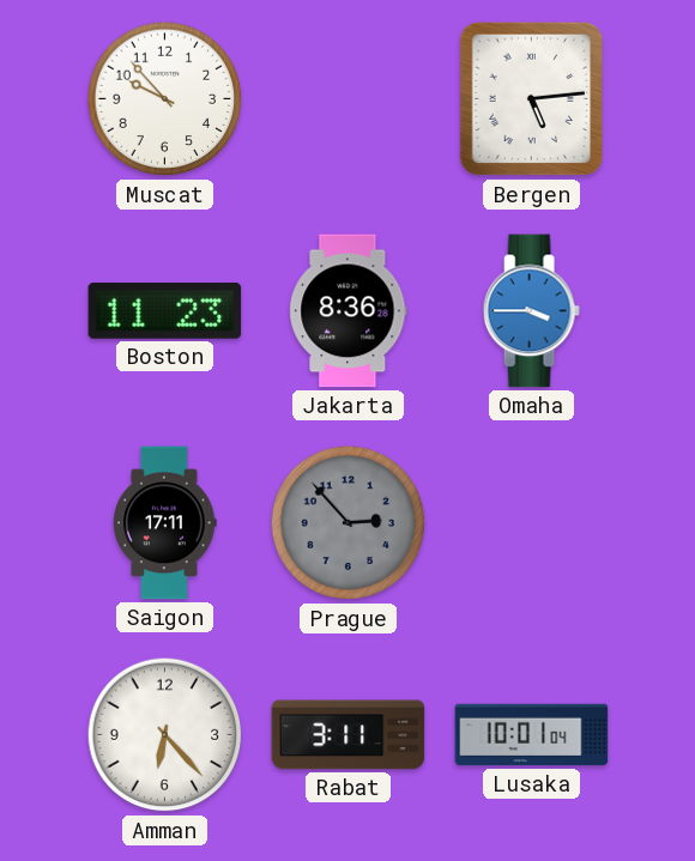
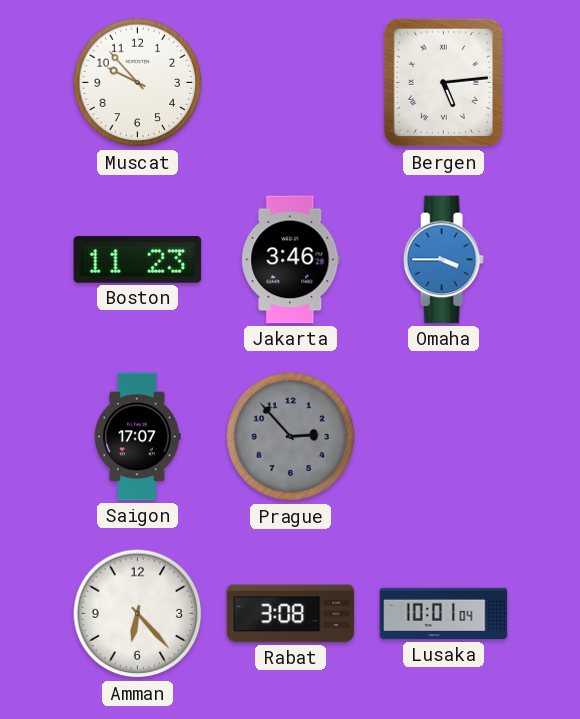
Jakarta: 8:36 -> 3:46
Saigon: 17:11 -> 17:07
Rabat: 3:11 -> 3:08
